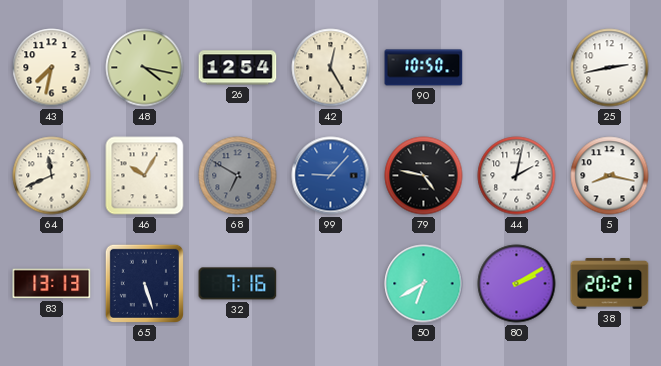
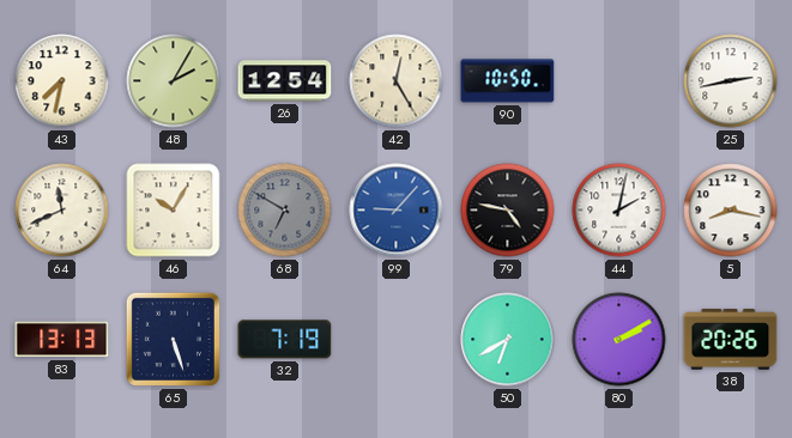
48: 4:17 -> 2:05
32: 7:16 -> 7:19
38: 20:21 -> 20:26
